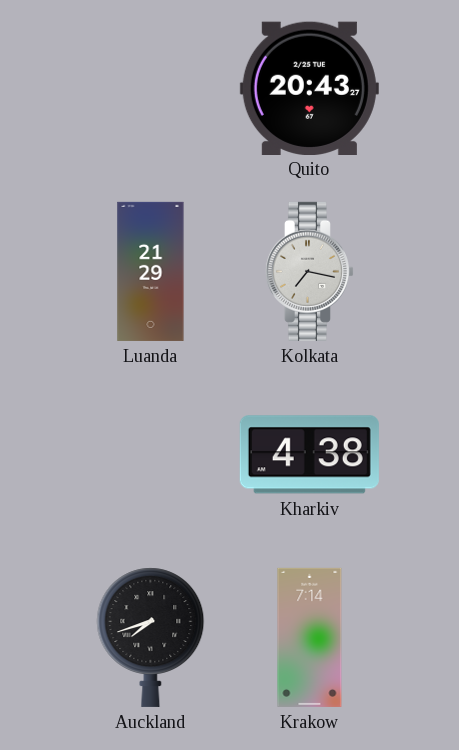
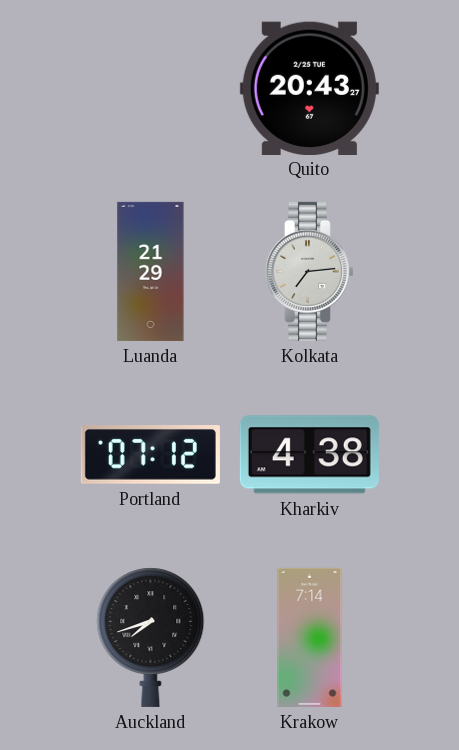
Kolkata: 7:17 -> 7:14
Portland: none -> 07:12
